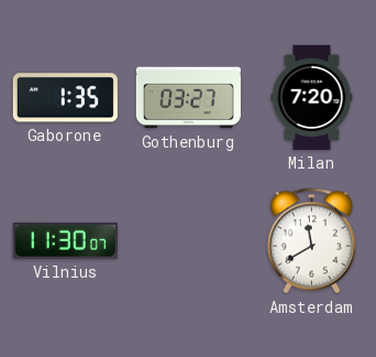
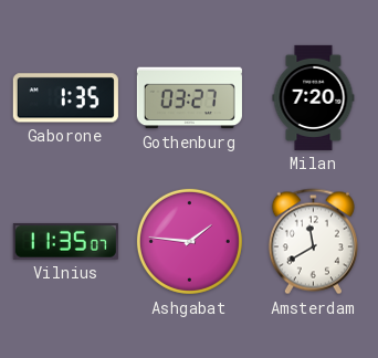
Vilnius: 11:30 -> 11:35
Ashgabat: none -> 1:46
